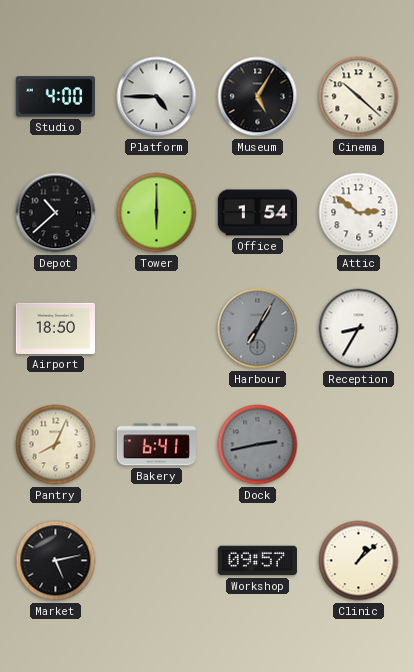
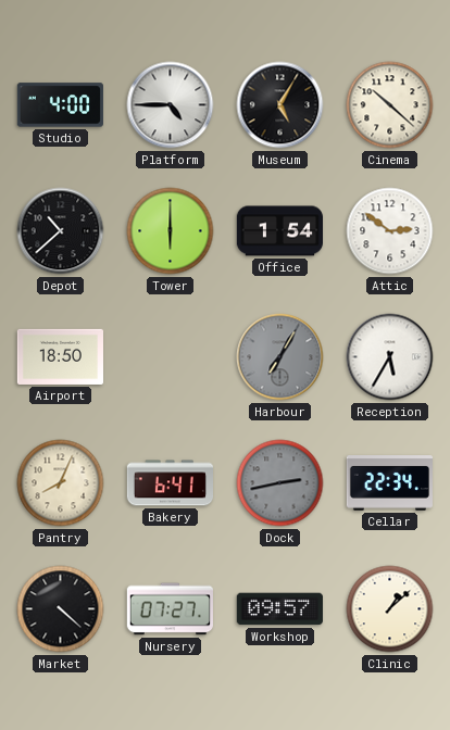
Reception: 8:35 -> 5:35
Cellar: none -> 22:34
Market: 5:13 -> 4:22
Nursery: none -> 07:27
